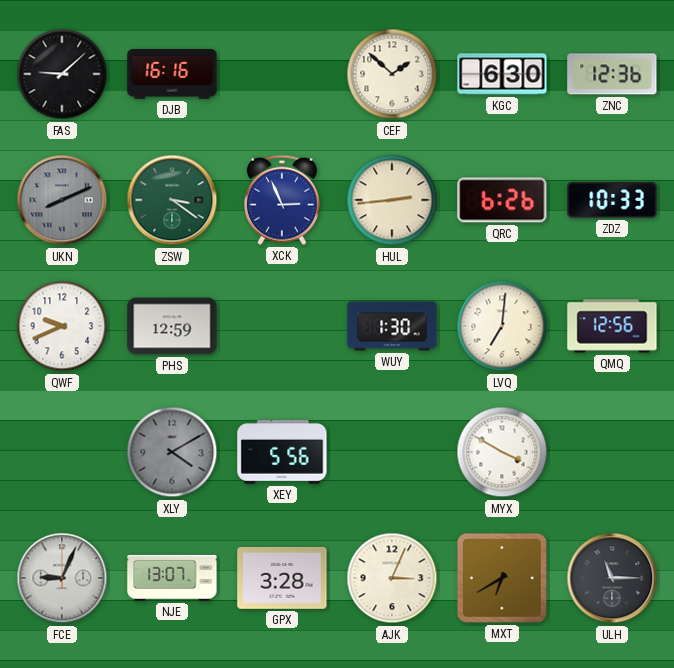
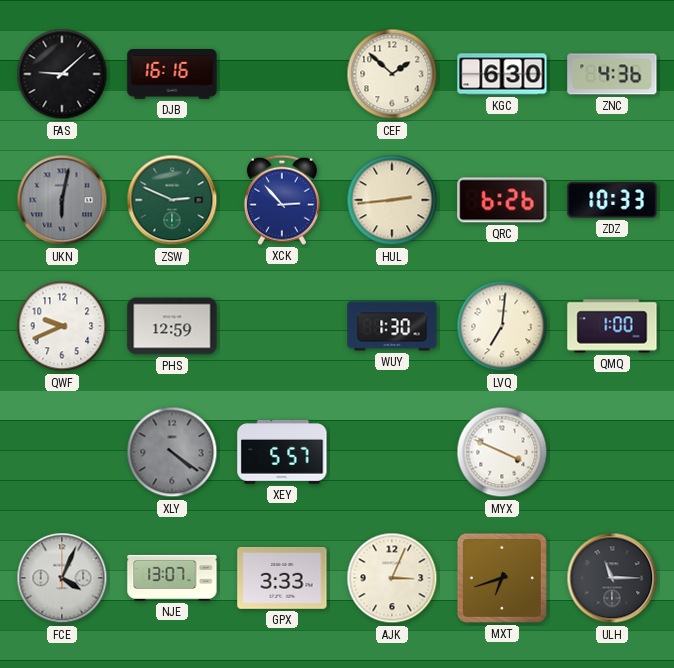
ZNC: 12:36 -> 4:36
UKN: 8:11 -> 6:02
ZSW: 3:21 -> 2:49
XCK: 2:56 -> 2:53
QMQ: 12:56 -> 1:00
XLY: 4:10 -> 4:21
XEY: 5:56 -> 5:57
MYX: 3:50 -> 3:49
FCE: 9:04 -> 4:04
GPX: 3:28 -> 3:33
MXT: 6:40 -> 6:42
